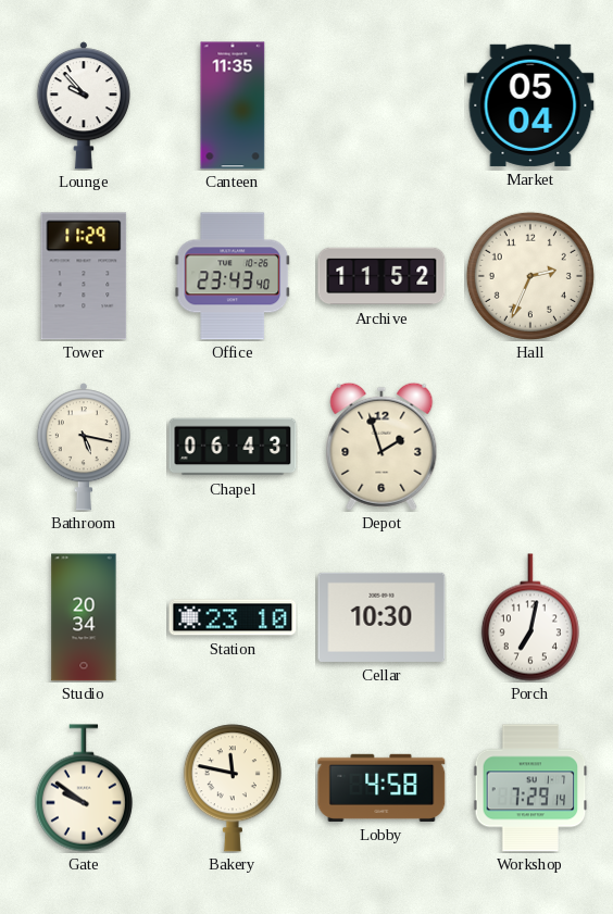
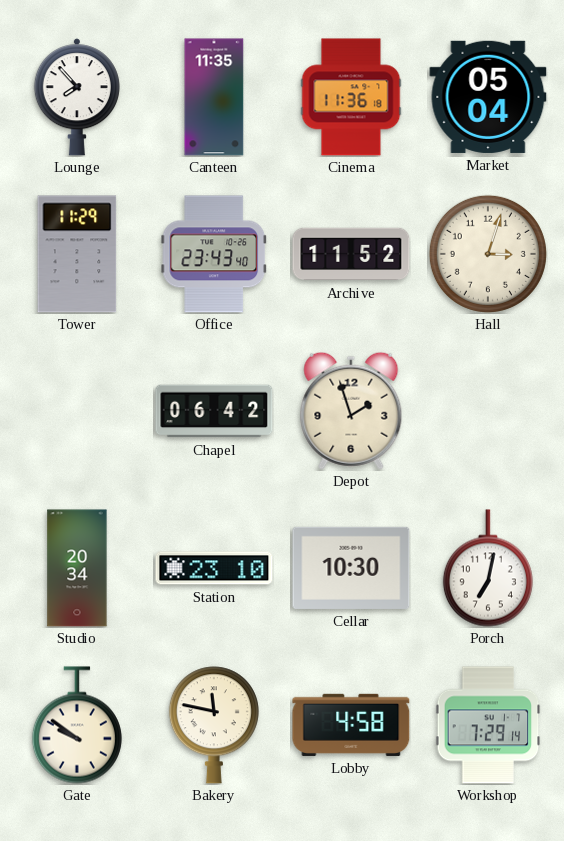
Lounge: 9:53 -> 7:53
Cinema: none -> 11:36
Hall: 2:34 -> 3:03
Bathroom: 5:17 -> none
Chapel: 06:43 -> 06:42
